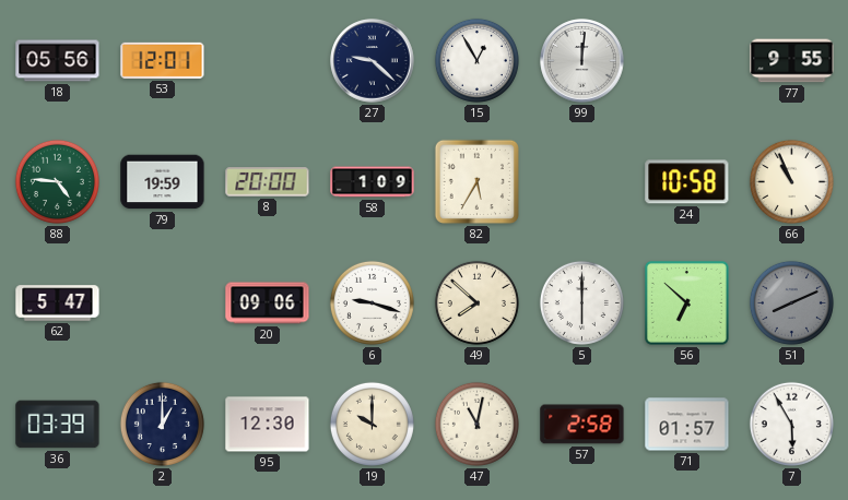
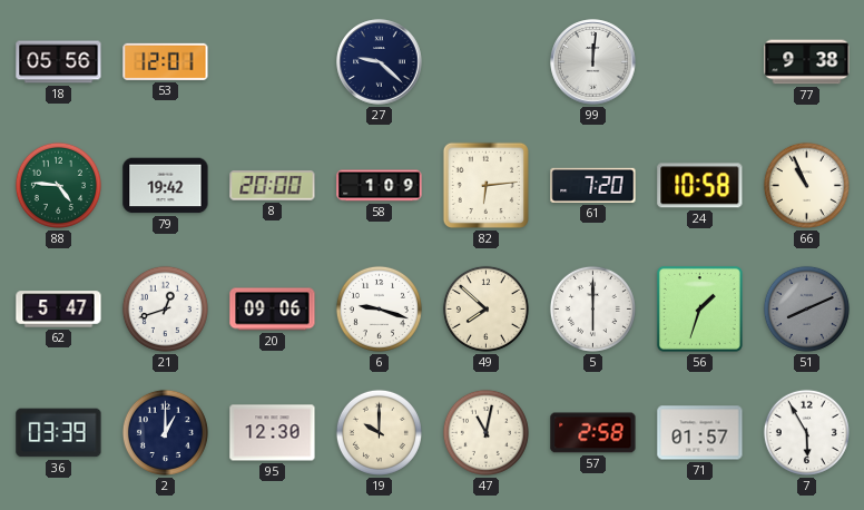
15: 12:55 -> none
77: 9:55 -> 9:38
79: 19:59 -> 19:42
82: 5:35 -> 6:14
61: none -> 7:20
21: none -> 12:42
56: 6:52 -> 1:33
